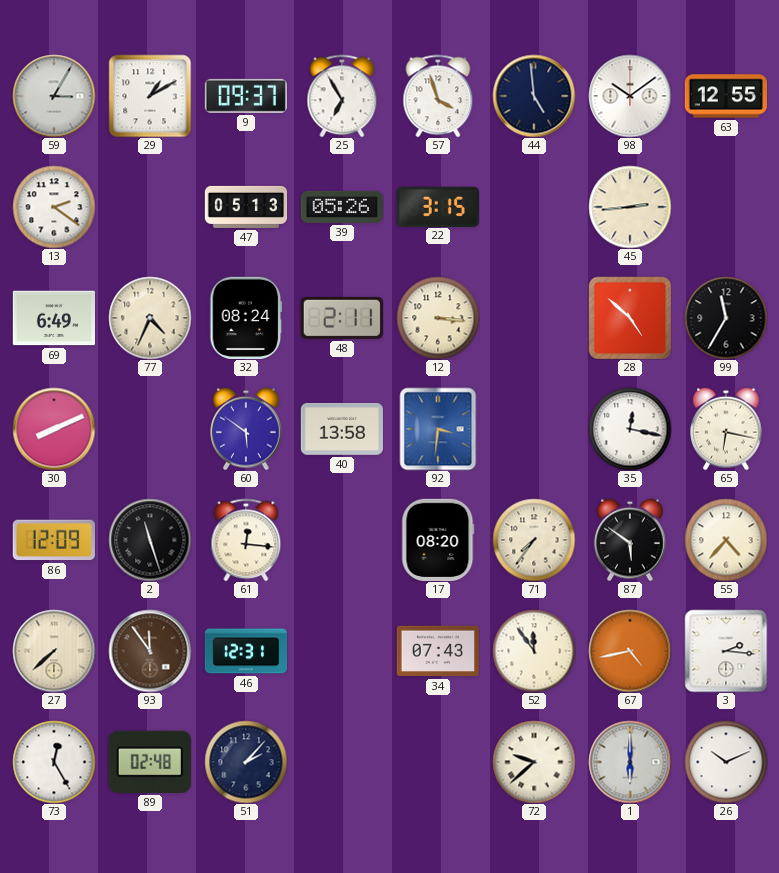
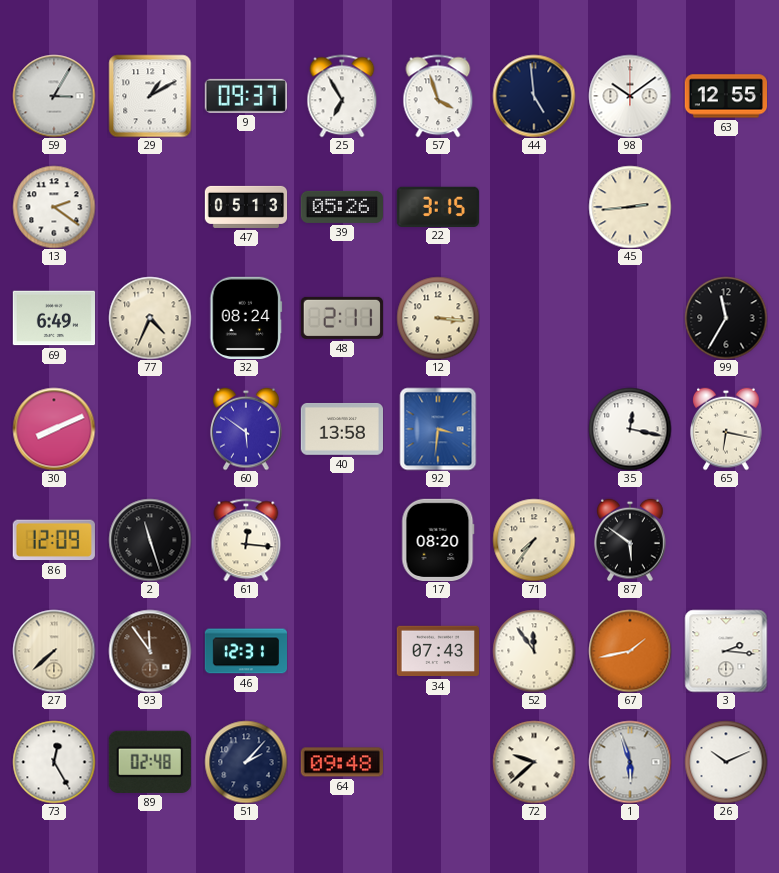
28: 4:52 -> none
55: 4:37 -> none
67: 4:43 -> 1:43
64: none -> 09:48
1: 6:00 -> 5:57
